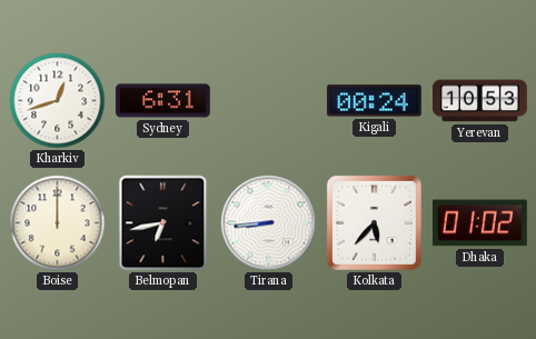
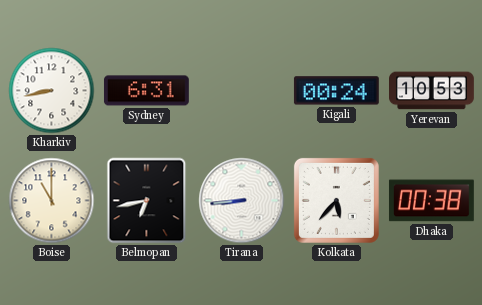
Kharkiv: 12:42 -> 8:43
Boise: 12:00 -> 11:00
Dhaka: 01:02 -> 00:38
